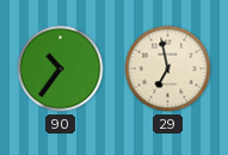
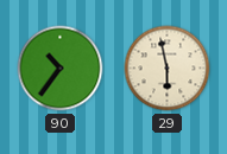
29: 6:58 -> 5:58
